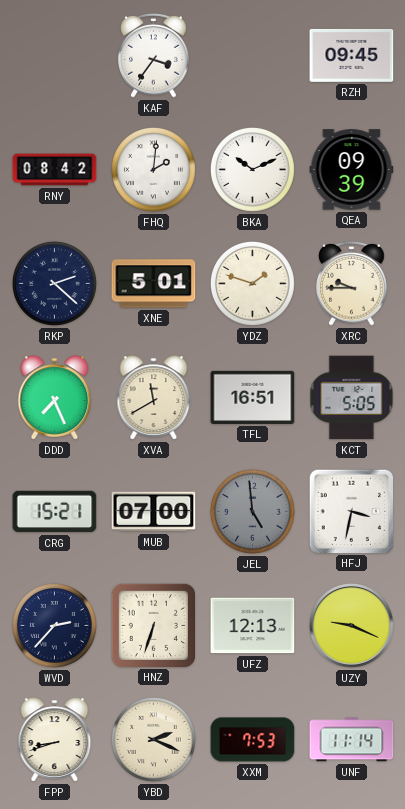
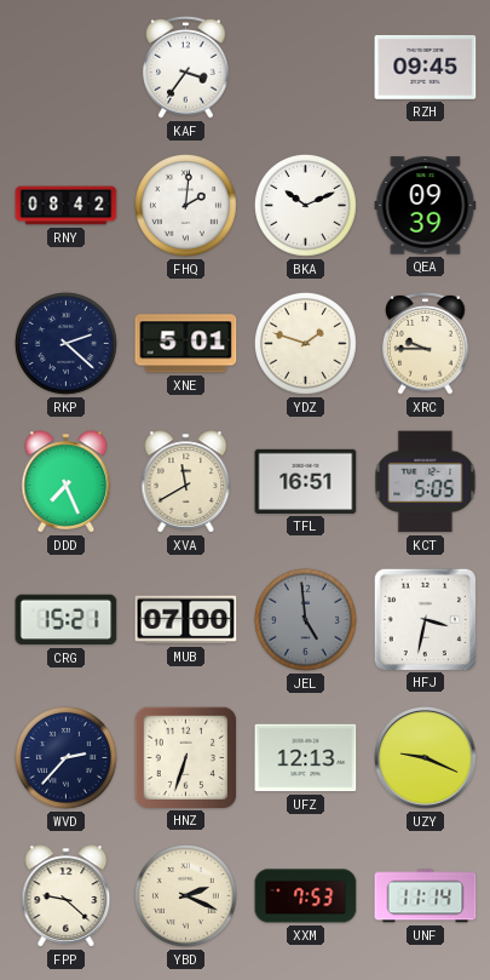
FPP: 8:42 -> 9:22
